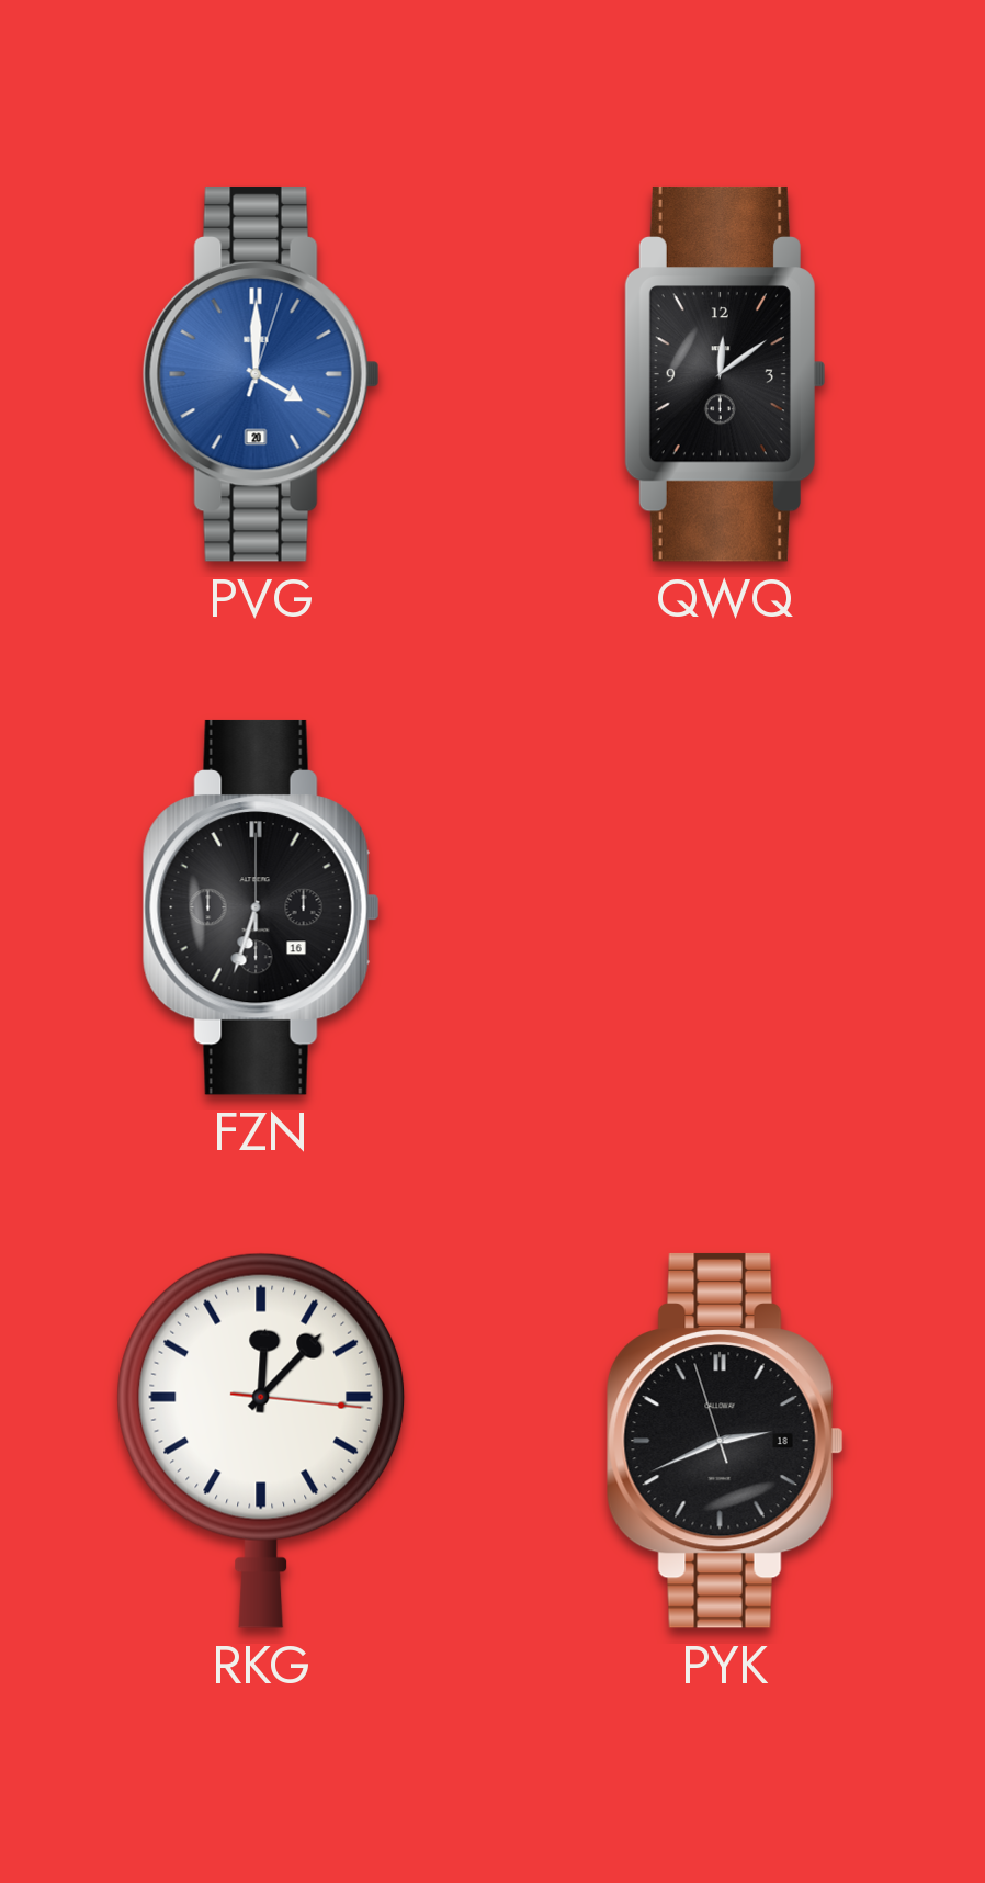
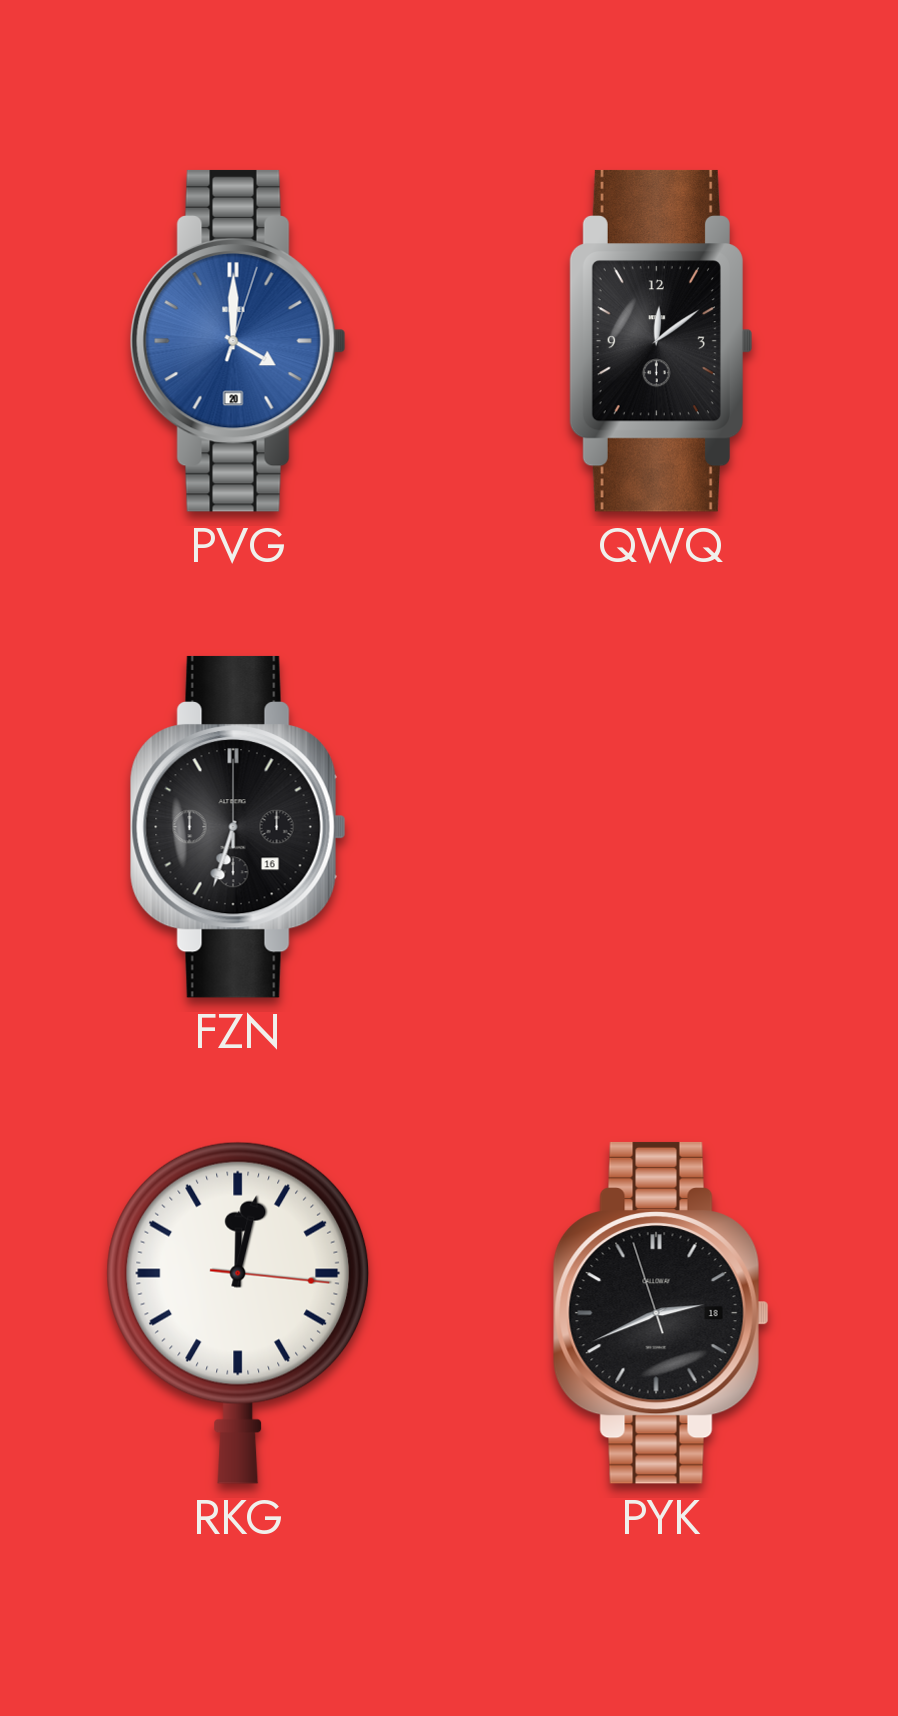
RKG: 12:07 -> 12:02
